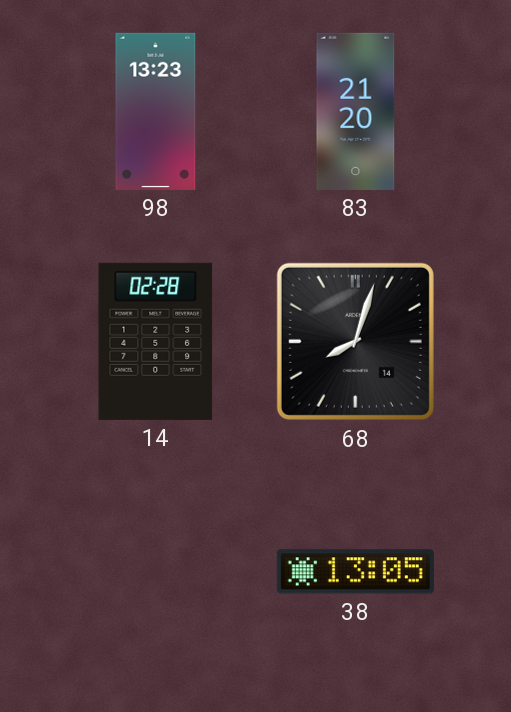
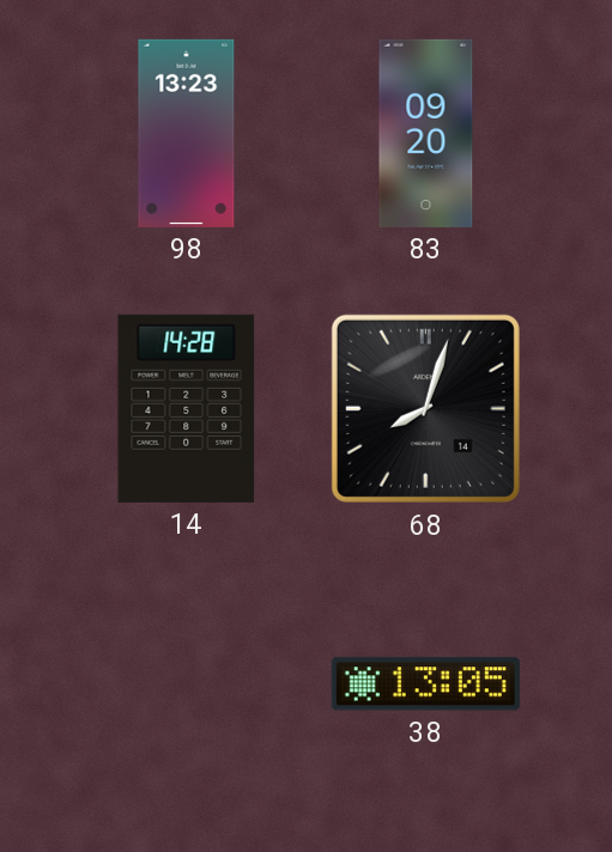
83: 21:20 -> 09:20
14: 02:28 -> 14:28
